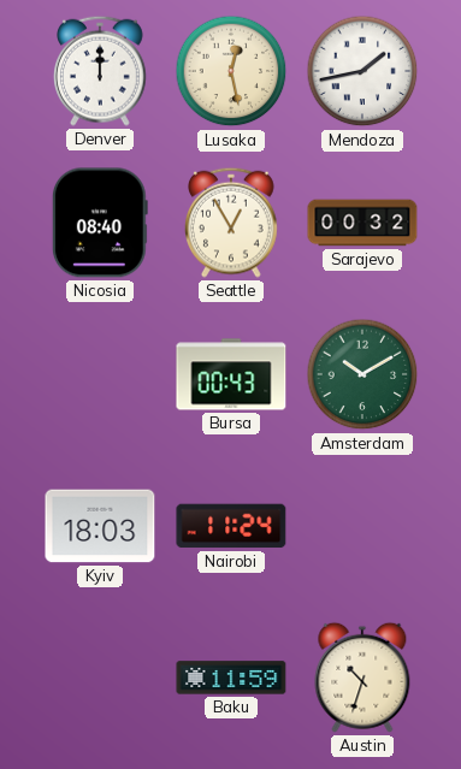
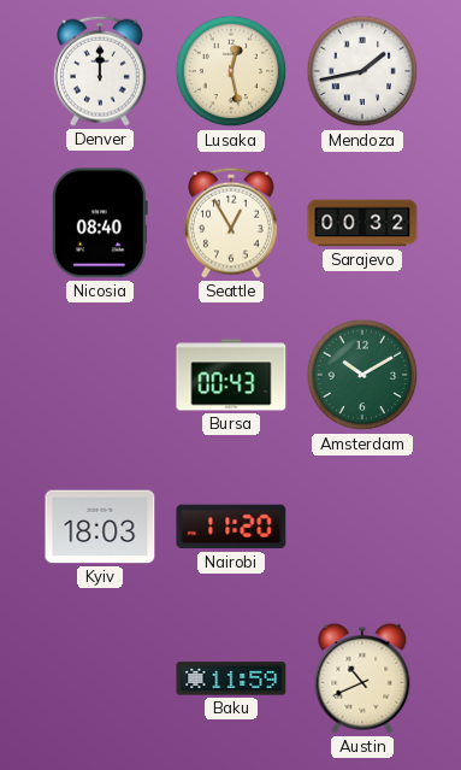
Nairobi: 11:24 -> 11:20
Austin: 10:33 -> 10:41
